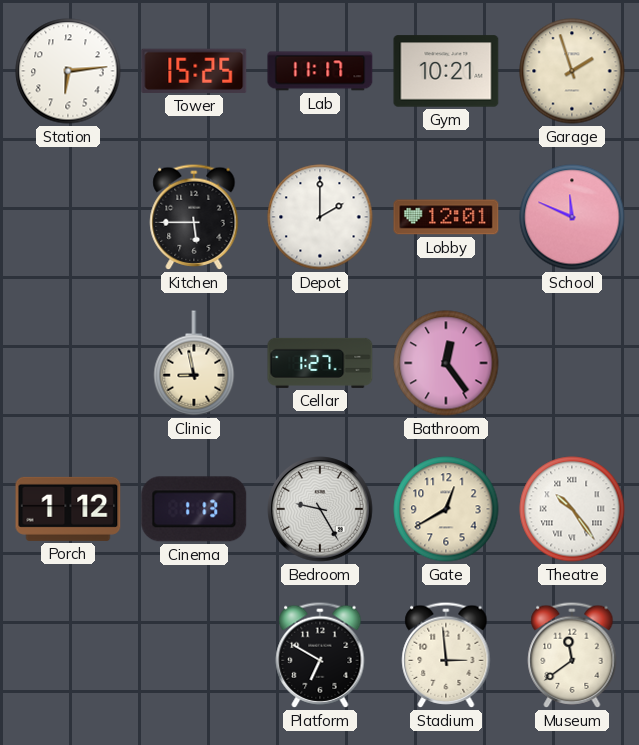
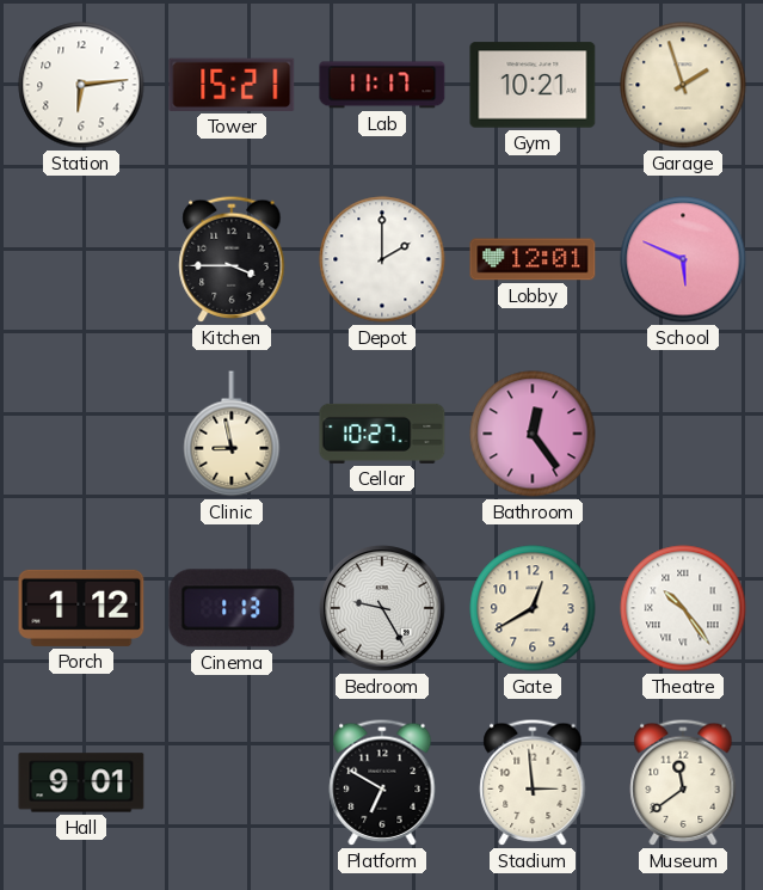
Tower: 15:25 -> 15:21
Kitchen: 5:45 -> 3:45
School: 11:49 -> 5:49
Cellar: 1:27 -> 10:27
Hall: none -> 9:01
